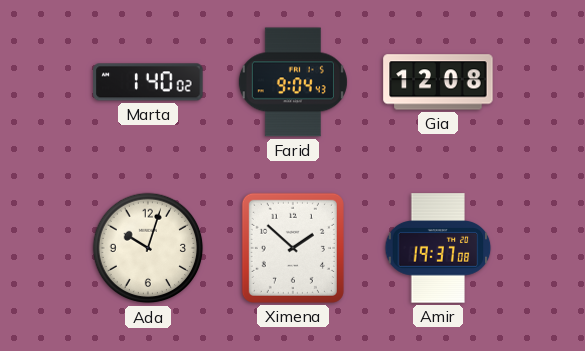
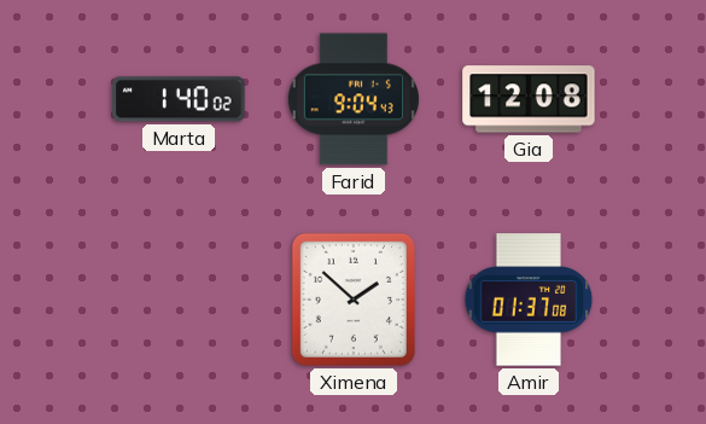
Ada: 10:03 -> none
Amir: 19:37 -> 01:37
